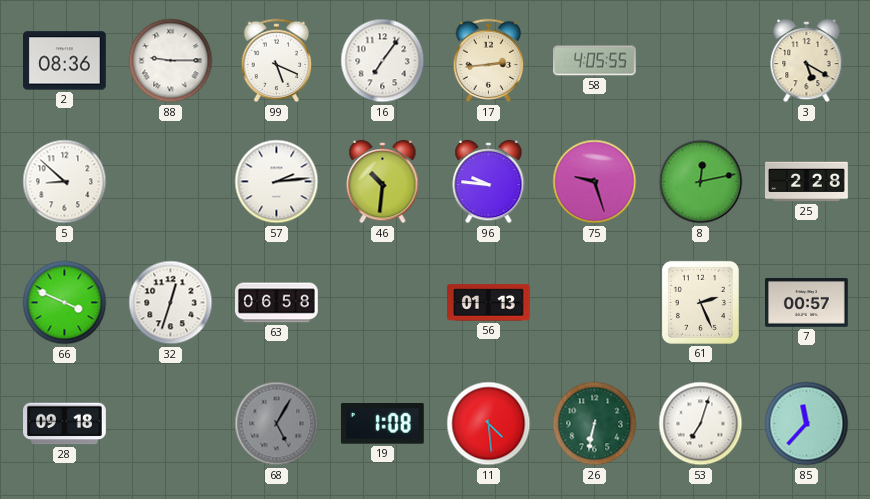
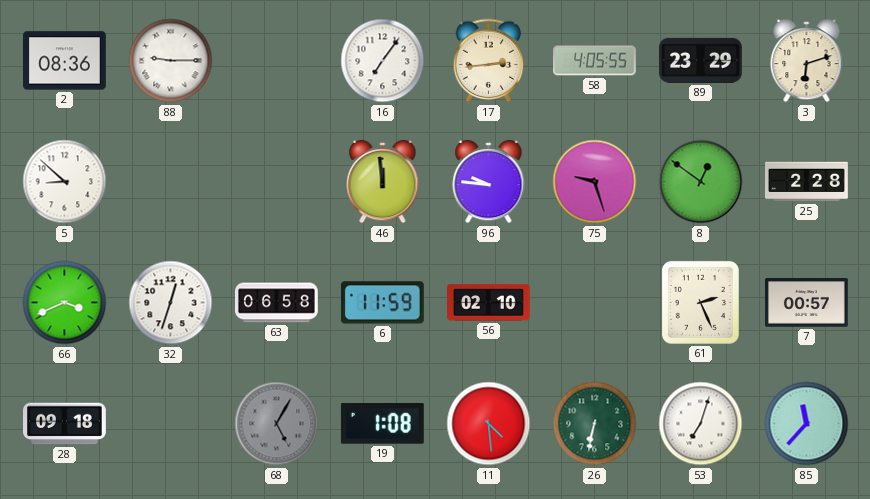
99: 5:19 -> none
89: none -> 23:29
3: 5:20 -> 6:12
57: 2:14 -> none
46: 10:31 -> 11:59
8: 12:13 -> 12:51
66: 3:49 -> 3:41
6: none -> 11:59
56: 01:13 -> 02:10
